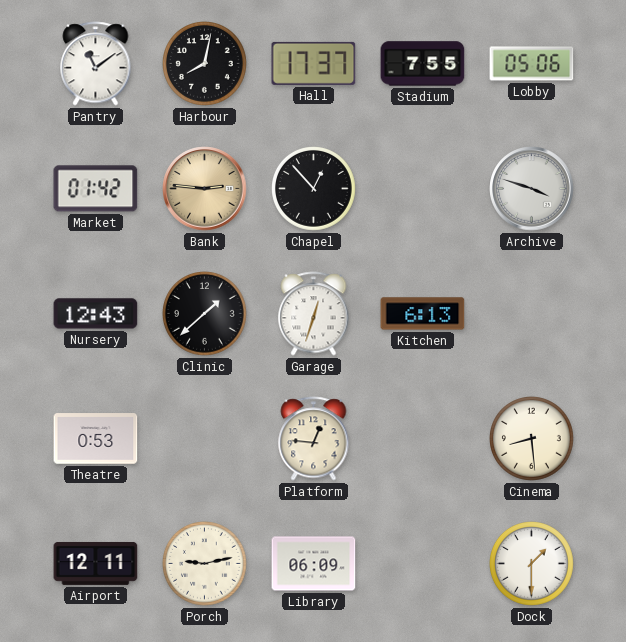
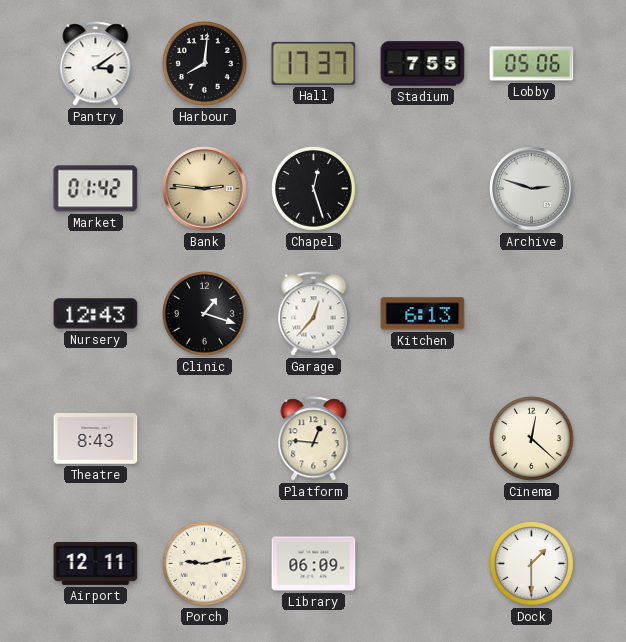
Pantry: 11:09 -> 3:09
Harbour: 8:02 -> 8:01
Chapel: 12:53 -> 12:27
Archive: 3:48 -> 2:48
Clinic: 1:38 -> 1:18
Garage: 12:33 -> 12:37
Theatre: 0:53 -> 8:43
Cinema: 8:29 -> 12:22
